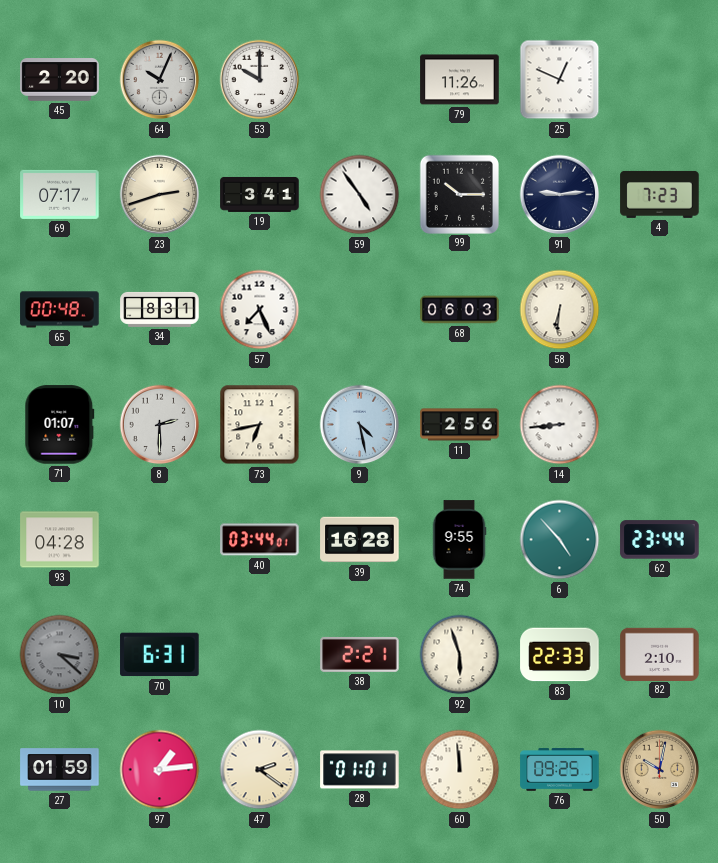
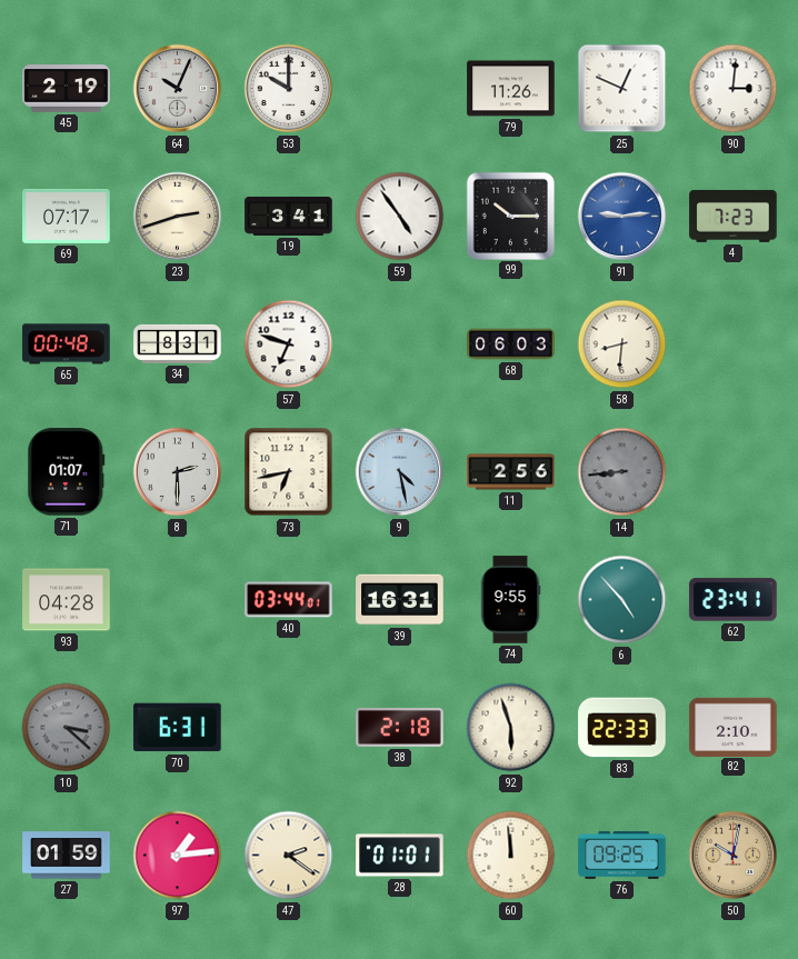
45: 2:20 -> 2:19
90: none -> 3:01
91 dial: navy -> blue
57: 7:26 -> 6:48
58: 6:31 -> 8:31
14 dial: white -> grey
39: 16:28 -> 16:31
62: 23:44 -> 23:41
38: 2:21 -> 2:18
